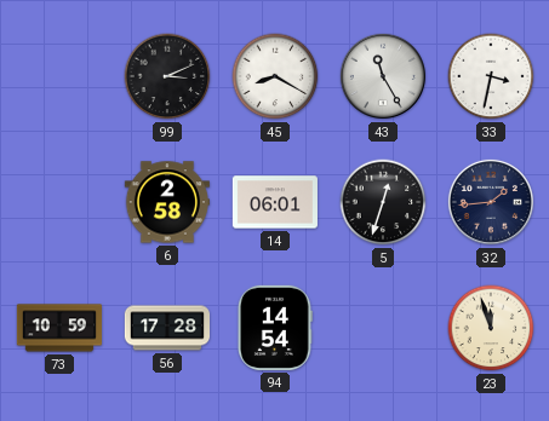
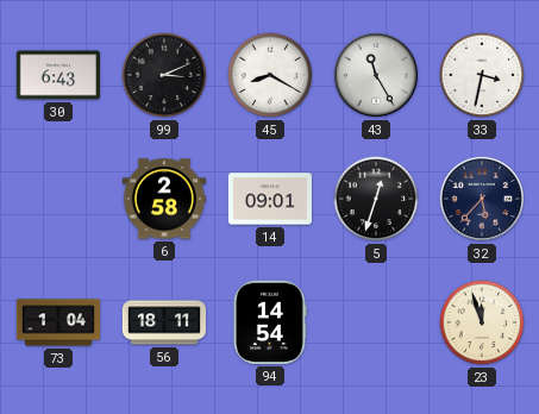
30: none -> 6:43
14: 06:01 -> 09:01
32: 1:44 -> 5:37
73: 10:59 -> 1:04
56: 17:28 -> 18:11
